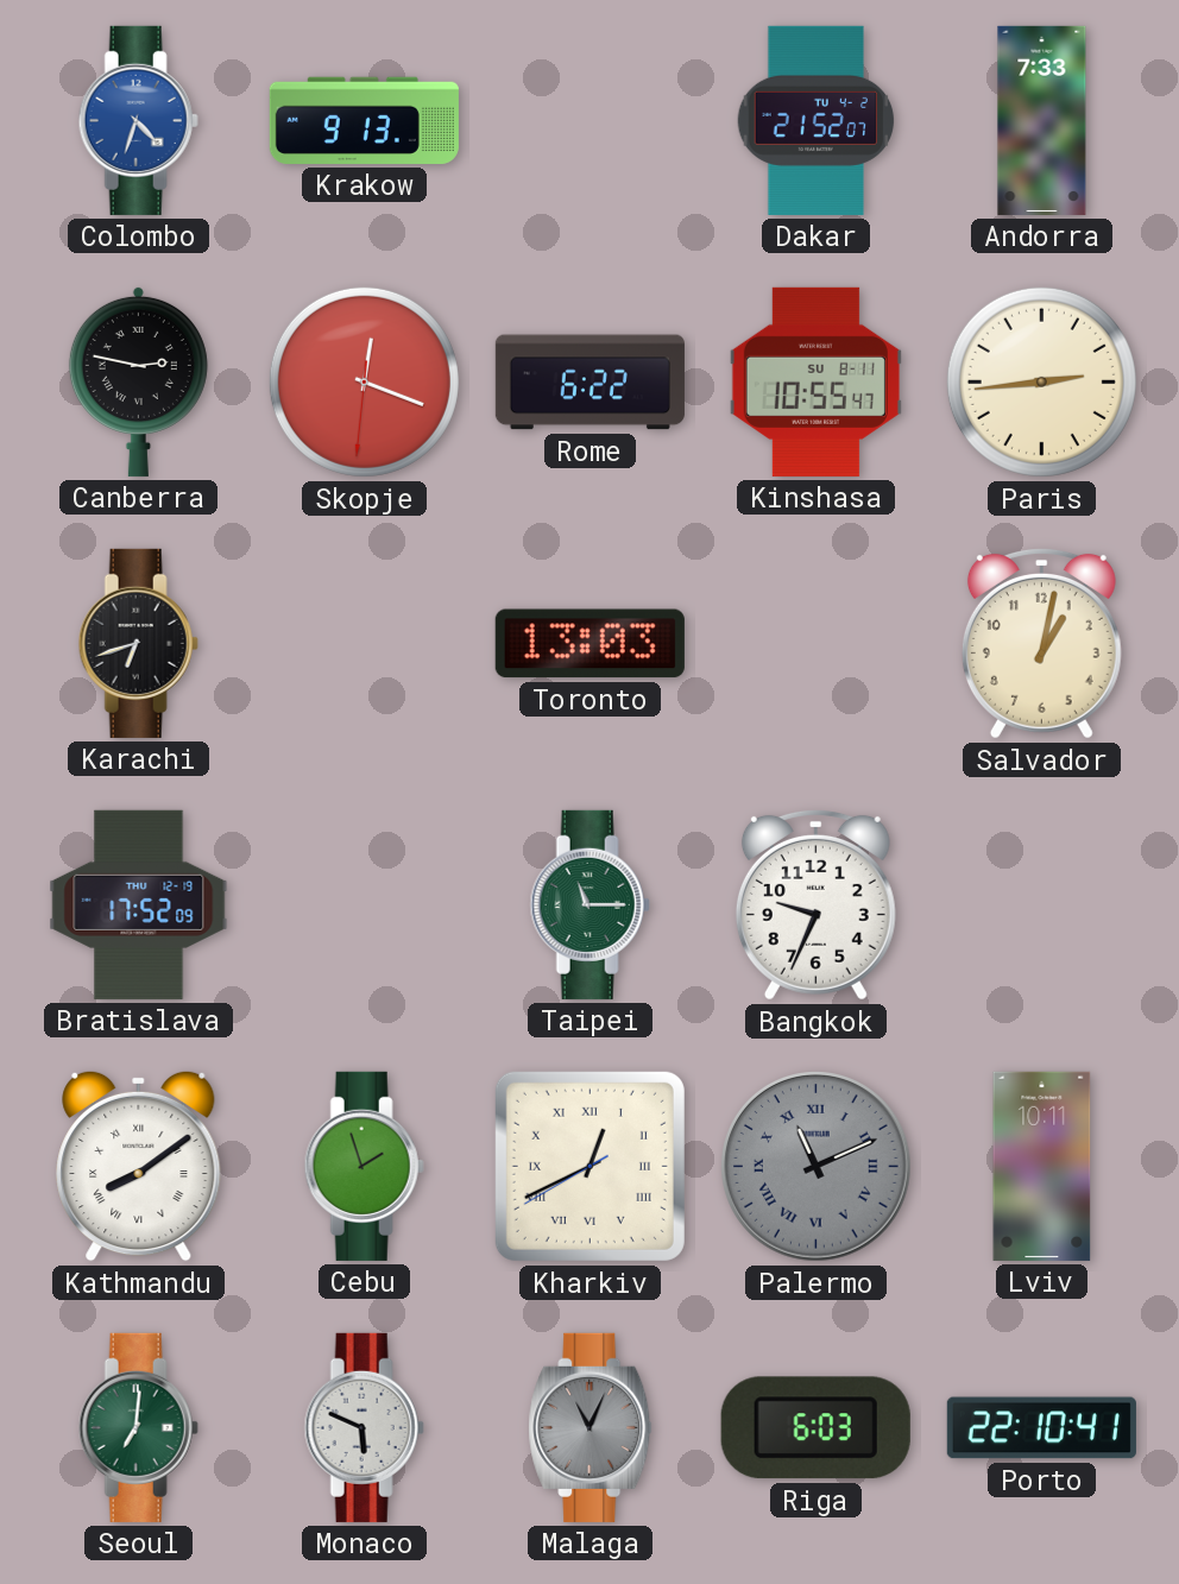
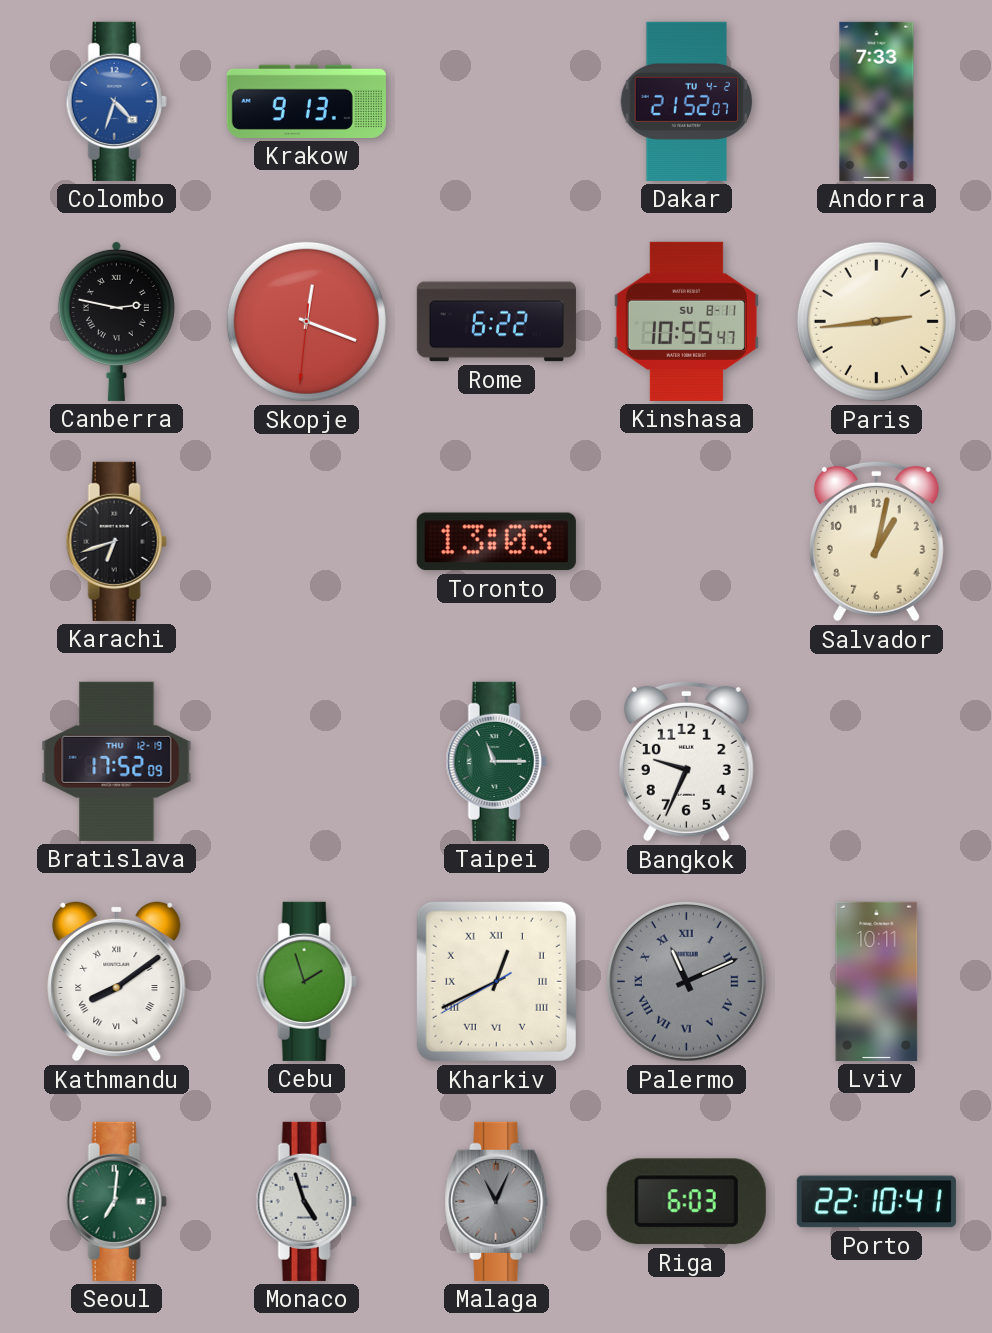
Monaco: 5:49 -> 4:57
